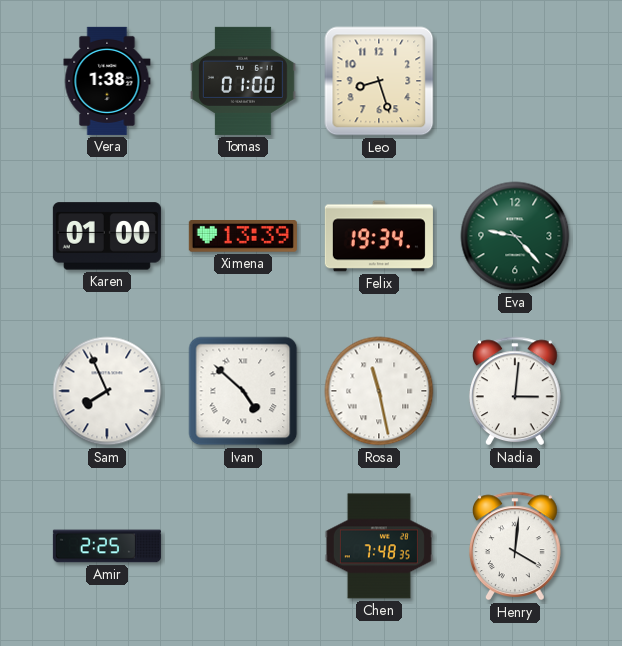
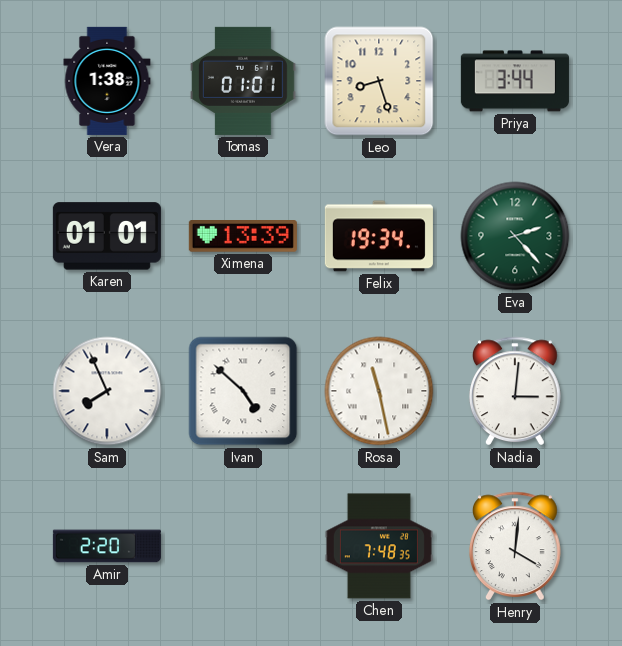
Tomas: 01:00 -> 01:01
Priya: none -> 3:44
Karen: 01:00 -> 01:01
Eva: 9:23 -> 2:23
Amir: 2:25 -> 2:20
